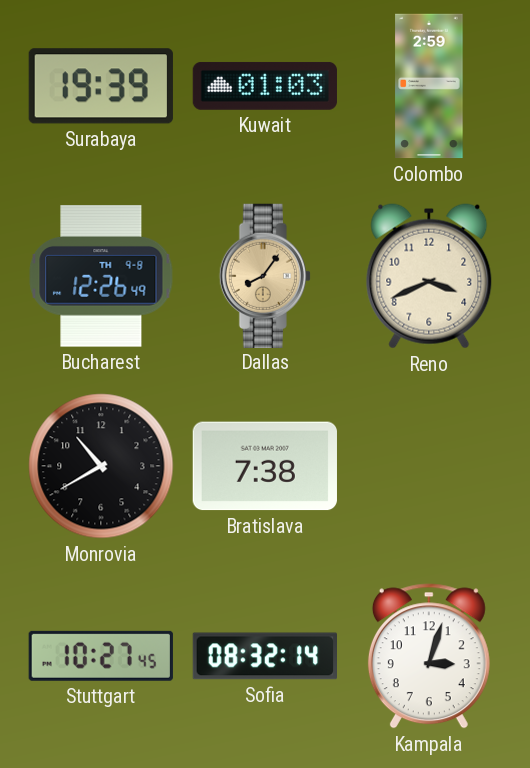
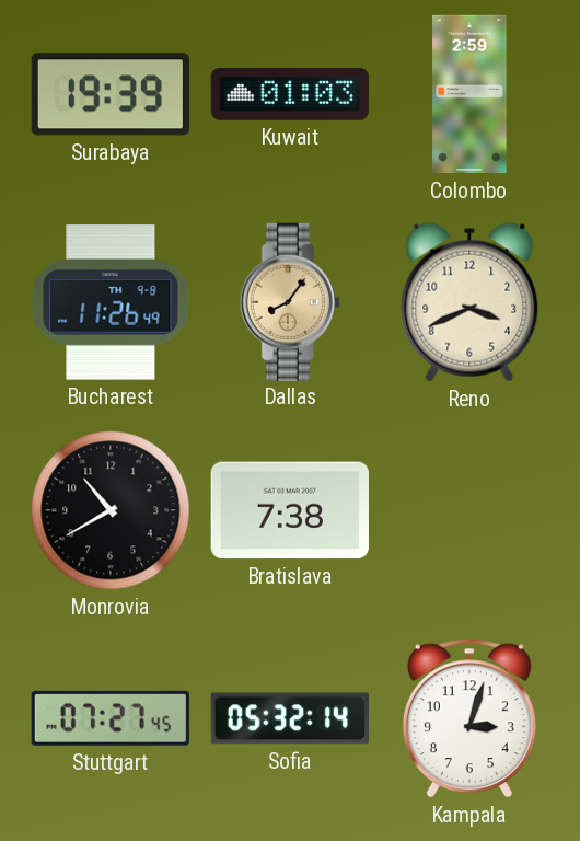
Bucharest: 12:26 -> 11:26
Stuttgart: 10:27 -> 07:27
Sofia: 08:32 -> 05:32
